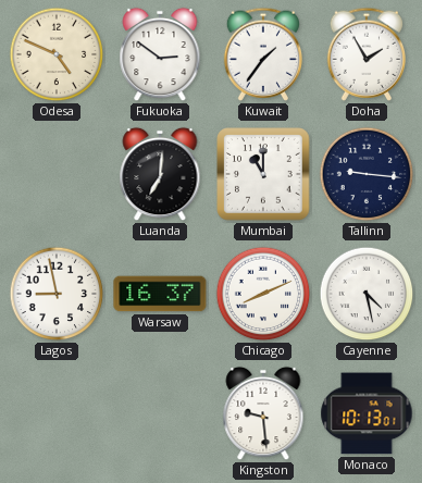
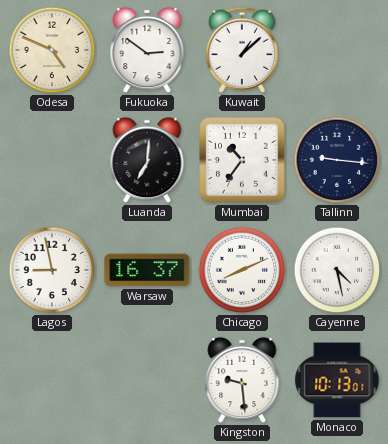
Kuwait: 1:36 -> 1:08
Doha: 1:55 -> none
Mumbai: 11:00 -> 10:36
